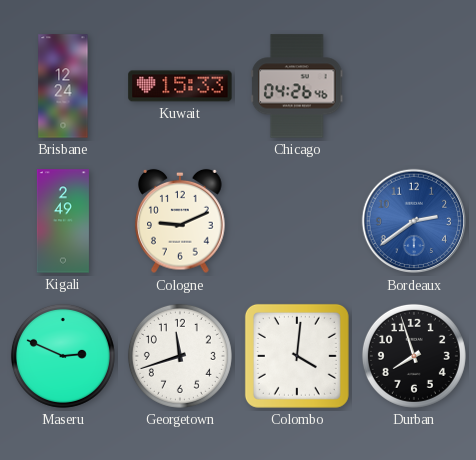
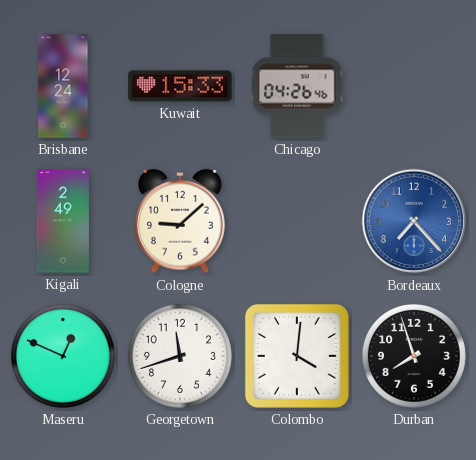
Cologne: 9:11 -> 9:08
Bordeaux: 2:39 -> 7:23
Maseru: 2:49 -> 12:49
